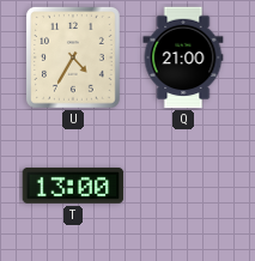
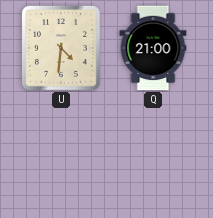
U: 4:35 -> 4:31
T: 13:00 -> none
